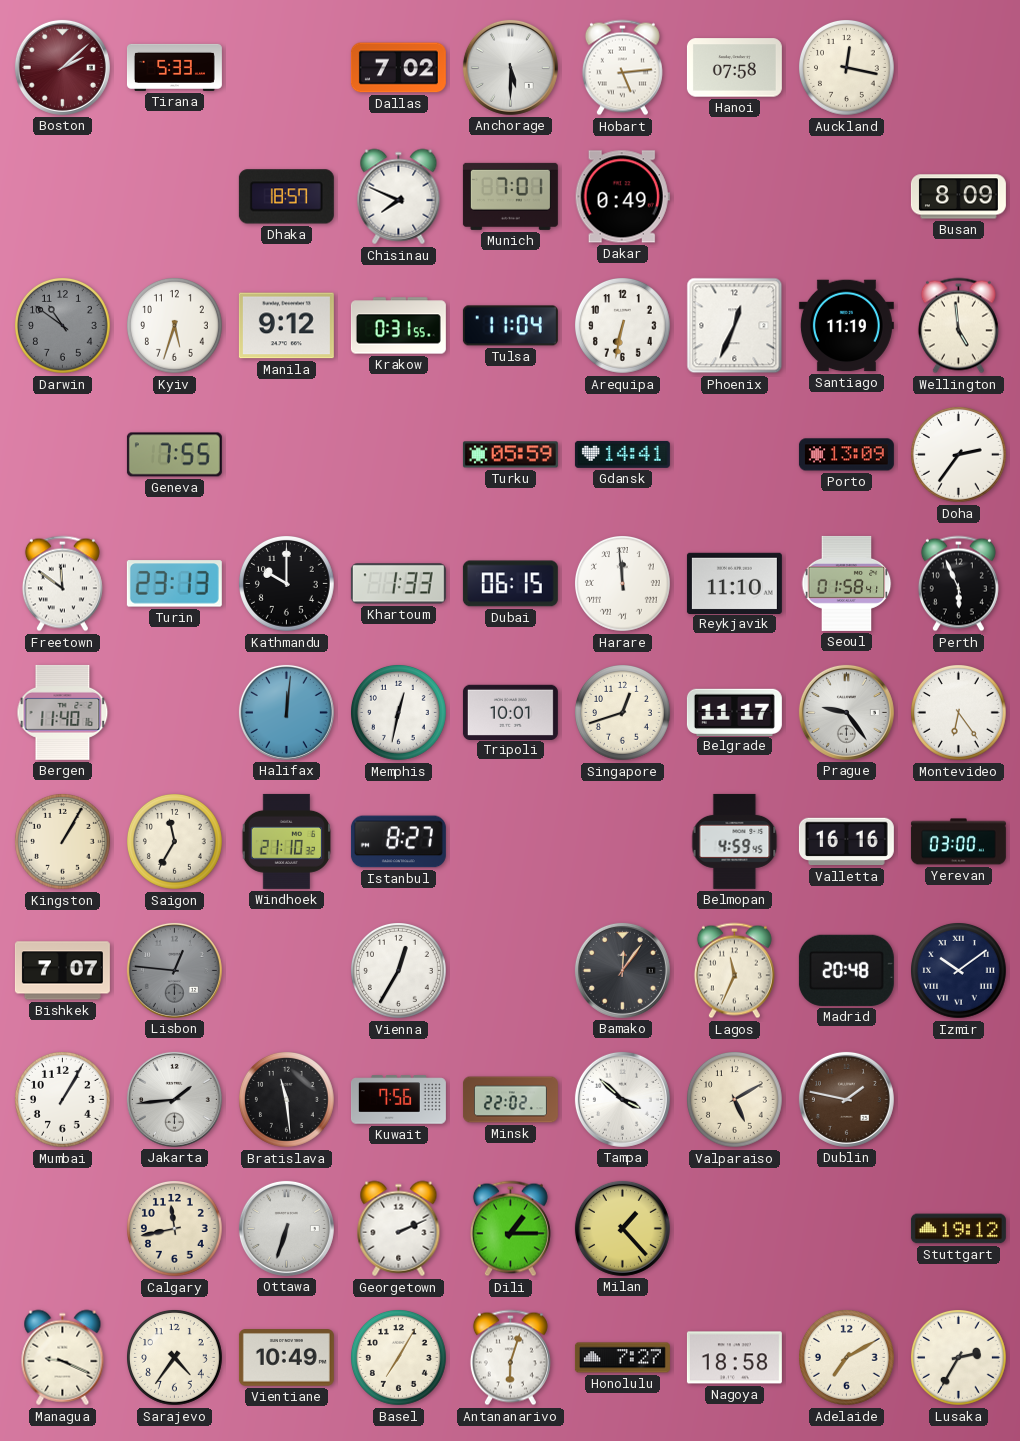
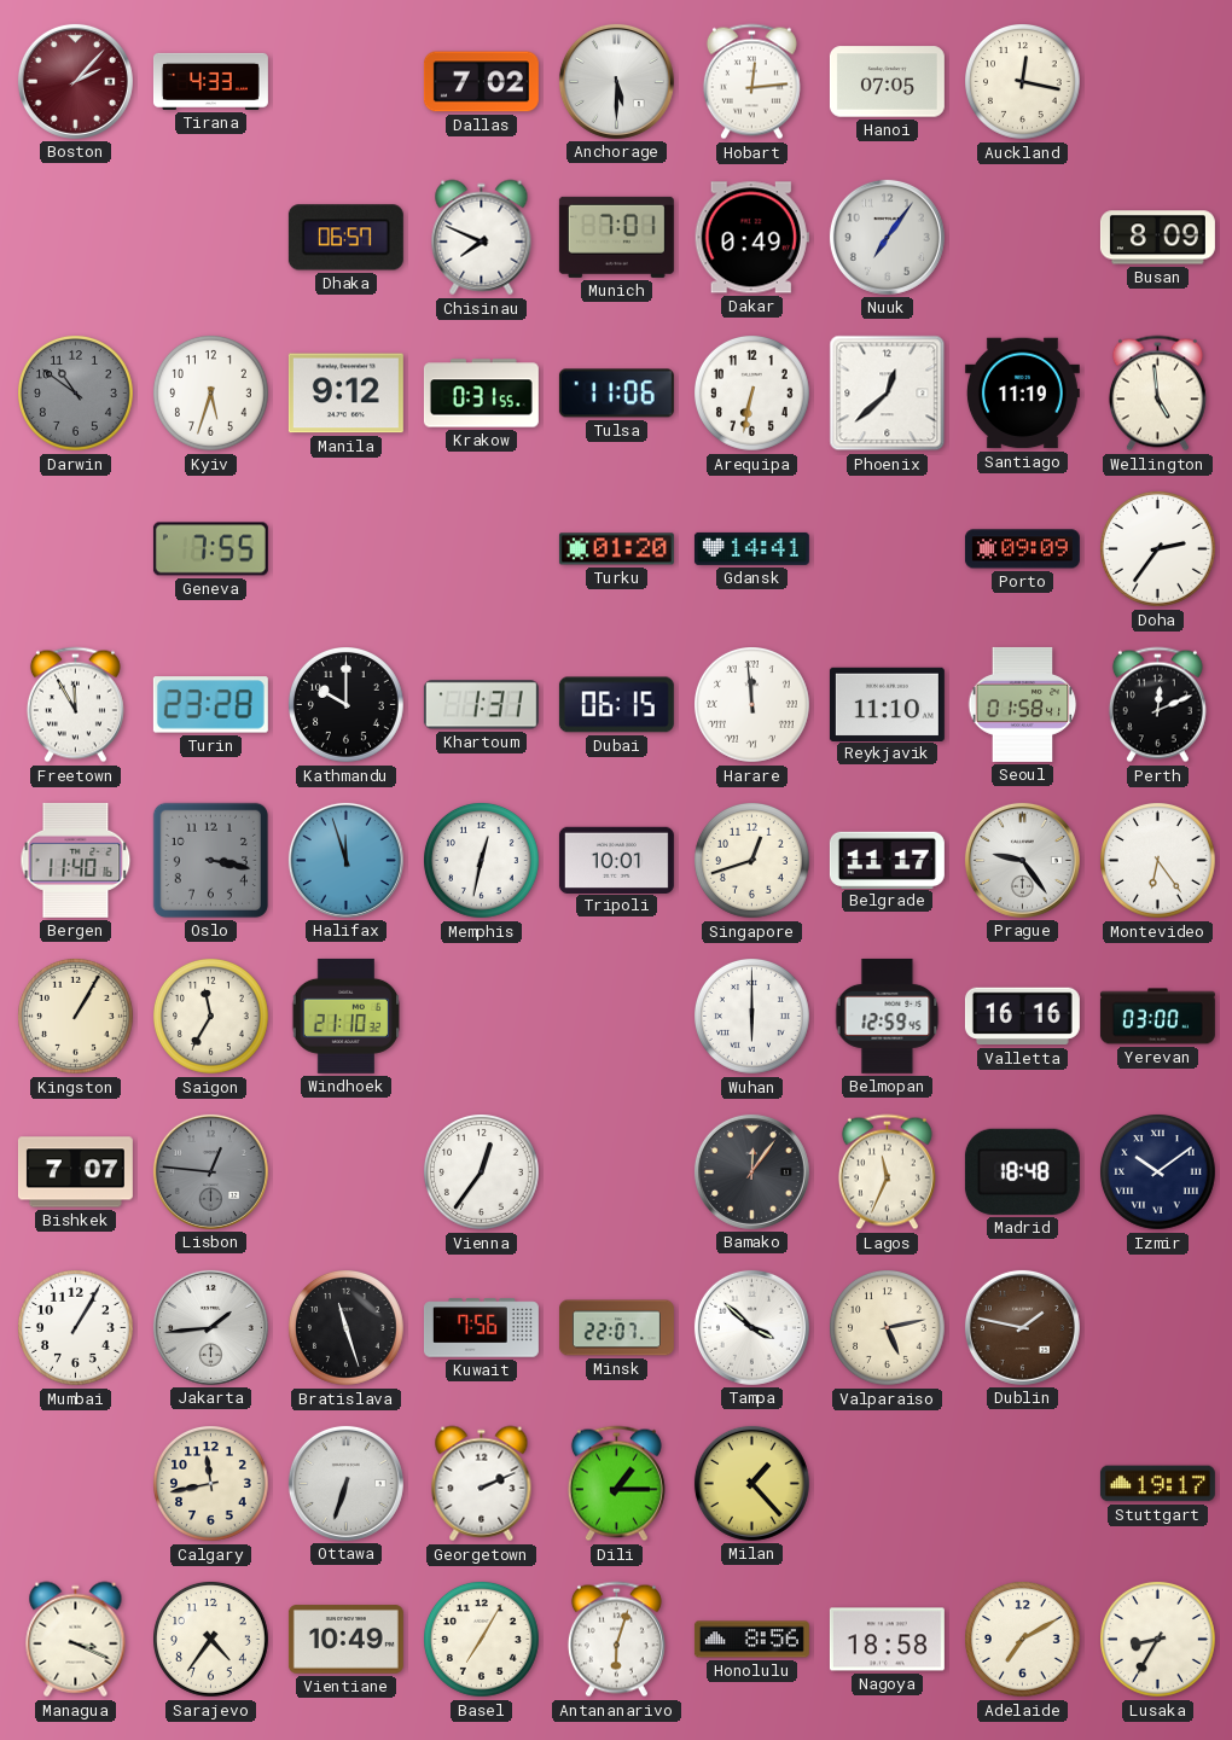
Boston: 2:08 -> 2:07
Tirana: 5:33 -> 4:33
Hobart: 5:14 -> 12:14
Hanoi: 07:58 -> 07:05
Dhaka: 18:57 -> 06:57
Nuuk: none -> 7:06
Tulsa: 11:04 -> 11:06
Phoenix: 12:34 -> 12:38
Turku: 05:59 -> 01:20
Porto: 13:09 -> 09:09
Freetown: 11:51 -> 11:55
Turin: 23:13 -> 23:28
Khartoum: 1:33 -> 1:31
Perth: 5:56 -> 12:11
Oslo: none -> 3:17
Halifax: 12:01 -> 11:57
Istanbul: 8:27 -> none
Wuhan: none -> 6:00
Belmopan: 4:59 -> 12:59
Vienna: 12:35 -> 12:36
Madrid: 20:48 -> 18:48
Bratislava: 11:29 -> 11:27
Minsk: 22:02 -> 22:07
Valparaiso: 5:10 -> 5:13
Stuttgart: 19:12 -> 19:17
Managua: 9:19 -> 3:19
Honolulu: 7:27 -> 8:56
Lusaka: 2:35 -> 8:35
